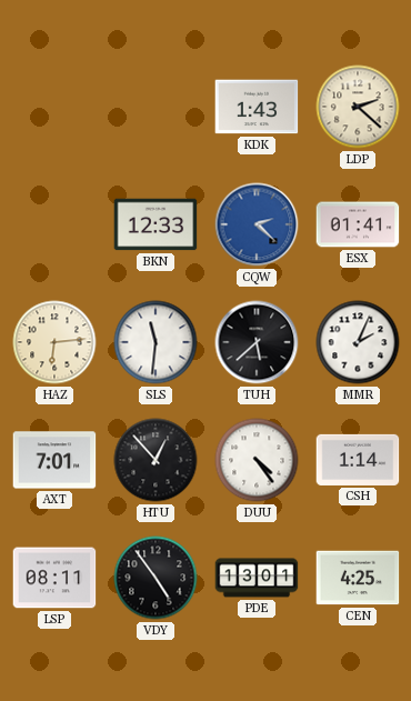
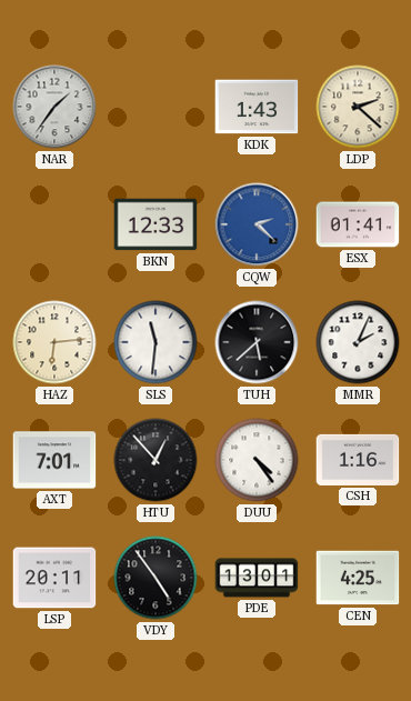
NAR: none -> 1:36
CSH: 1:14 -> 1:16
LSP: 08:11 -> 20:11
